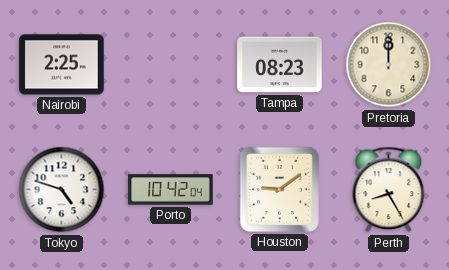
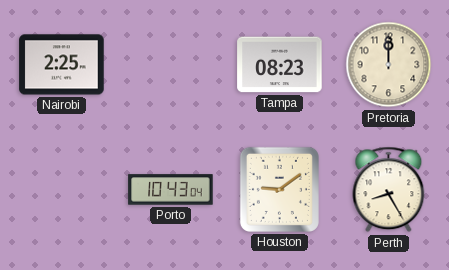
Tokyo: 4:48 -> none
Porto: 10:42 -> 10:43
